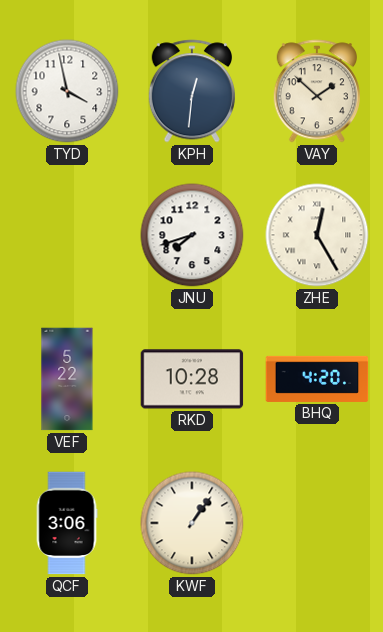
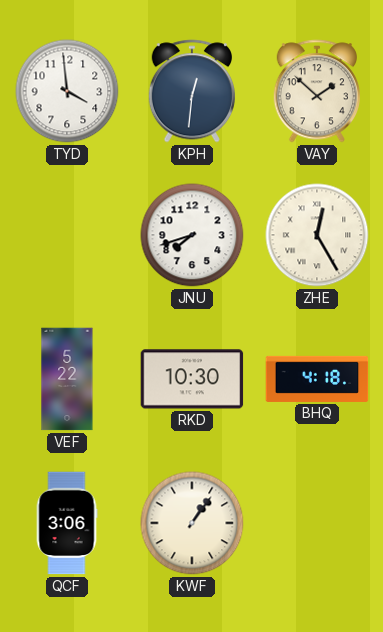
TYD: 3:58 -> 3:59
RKD: 10:28 -> 10:30
BHQ: 4:20 -> 4:18
